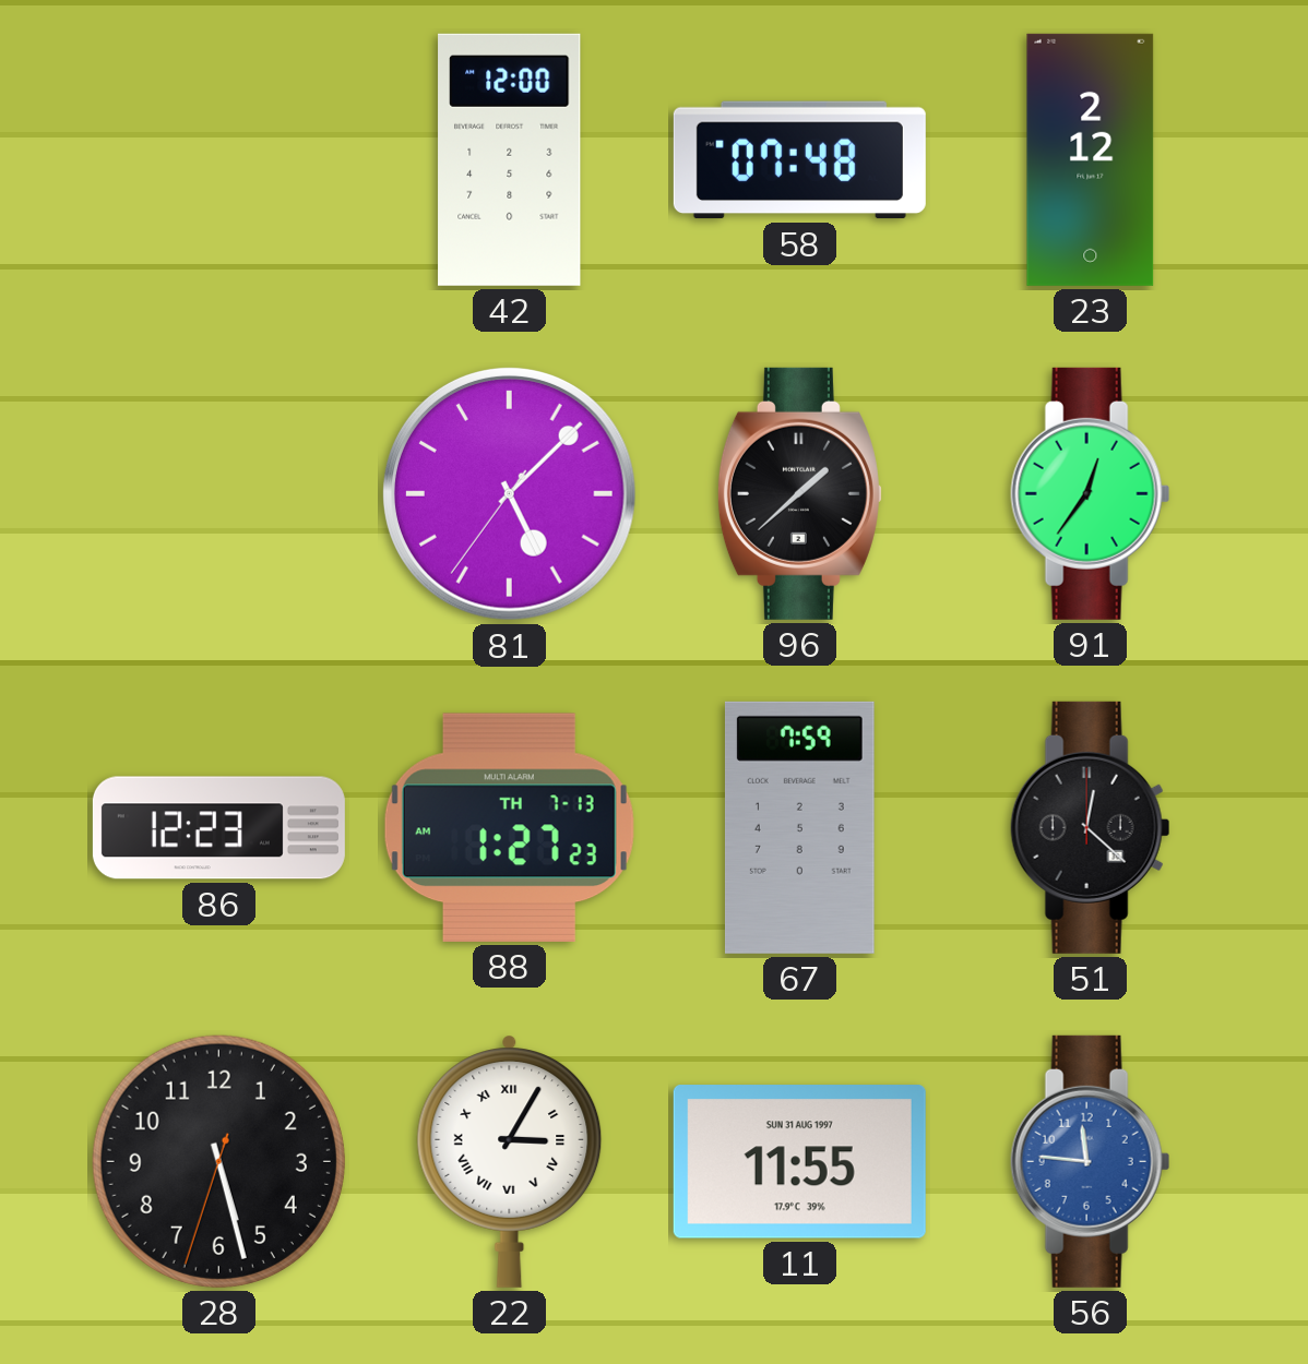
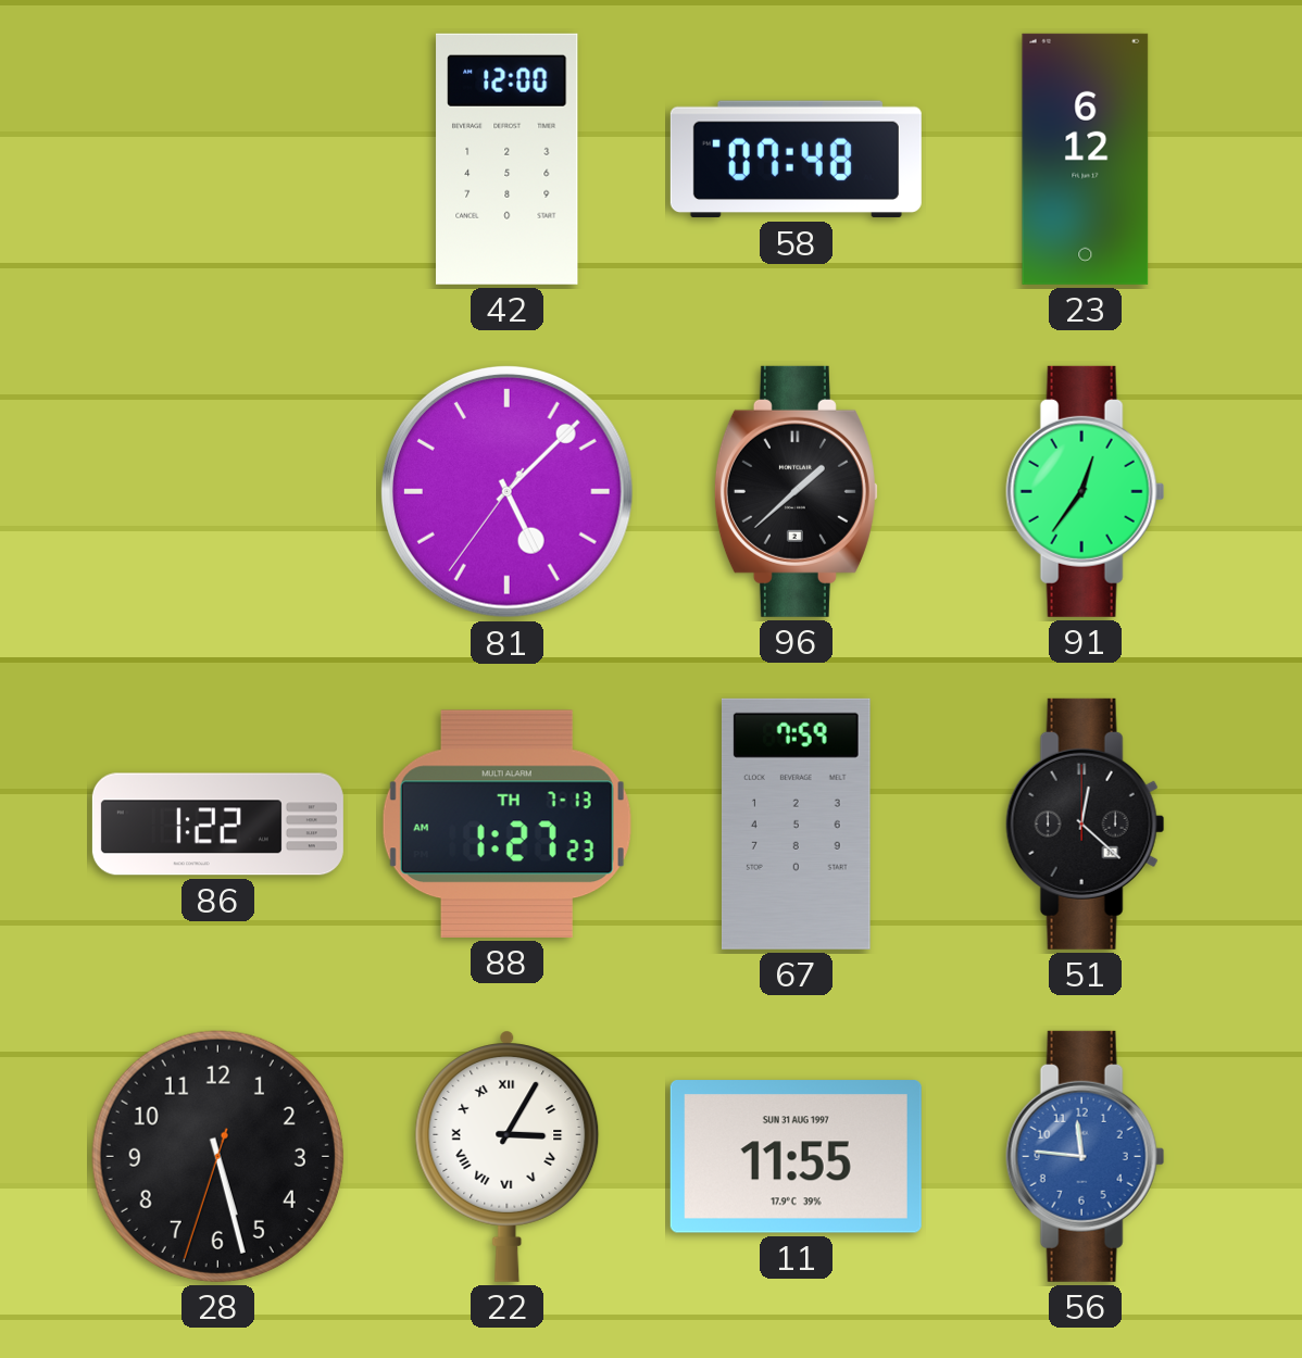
23: 2:12 -> 6:12
86: 12:23 -> 1:22
